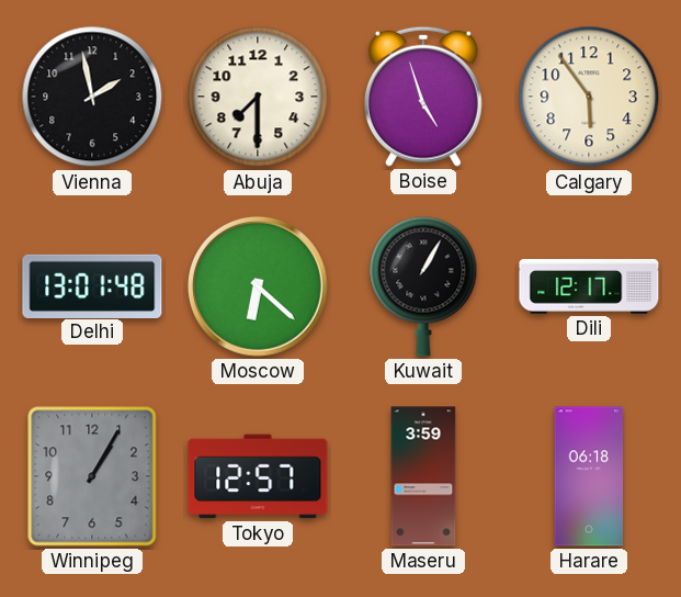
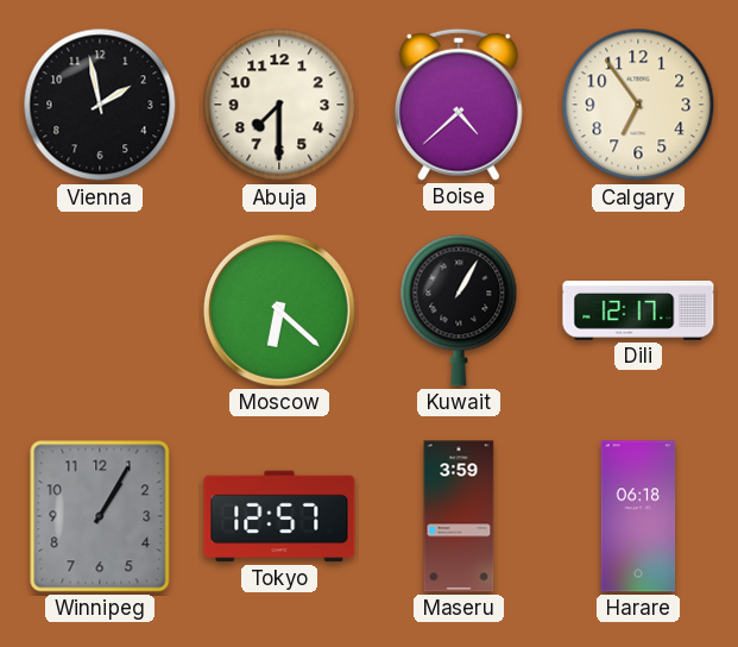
Boise: 4:57 -> 4:38
Calgary: 5:54 -> 6:54
Delhi: 13:01 -> none
